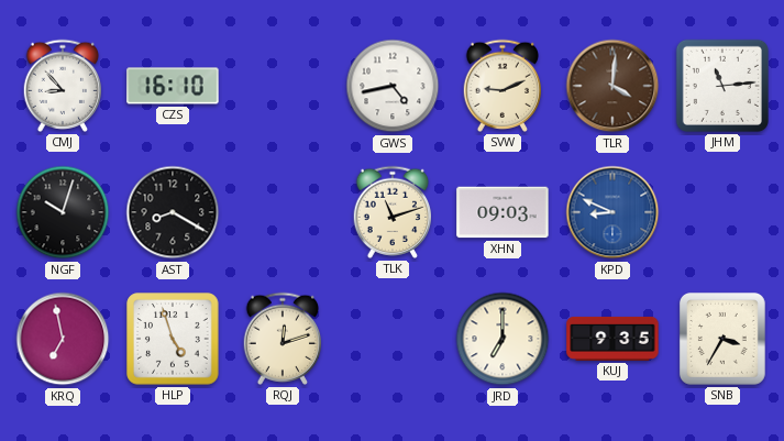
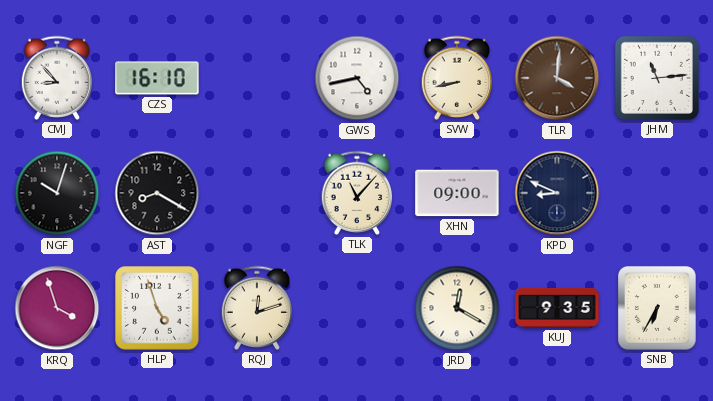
SVW: 9:11 -> 8:43
TLK: 11:12 -> 11:07
XHN: 09:03 -> 09:00
KPD dial: blue -> navy
KRQ: 6:58 -> 3:57
JRD: 7:00 -> 12:20
SNB: 3:35 -> 6:35
